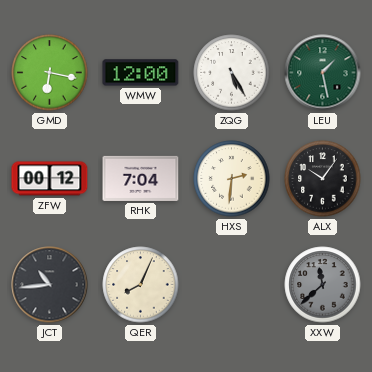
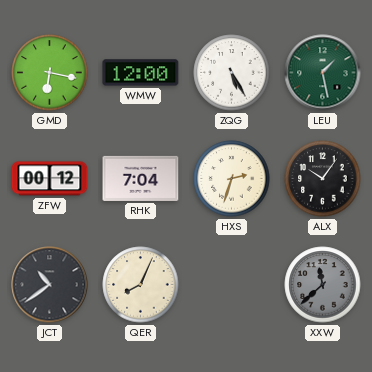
HXS: 2:31 -> 2:33
JCT: 10:44 -> 10:39
